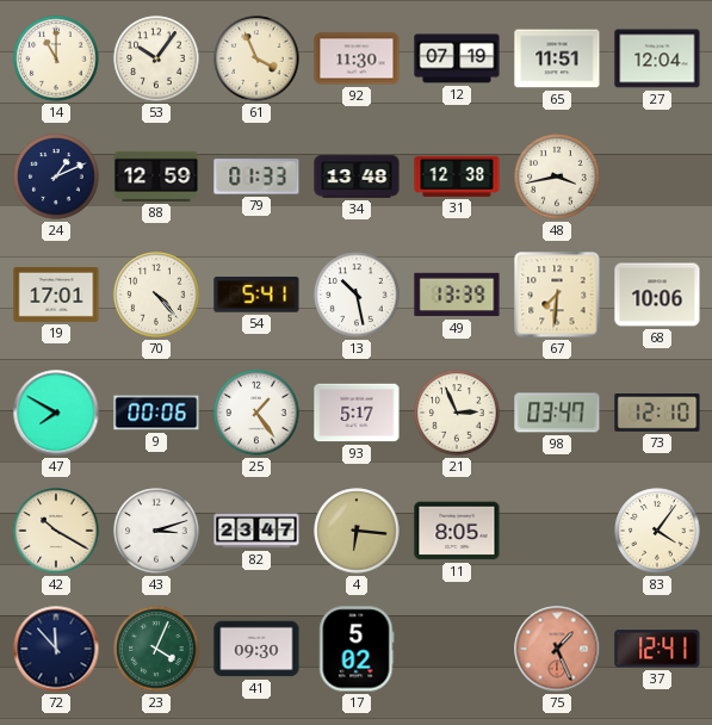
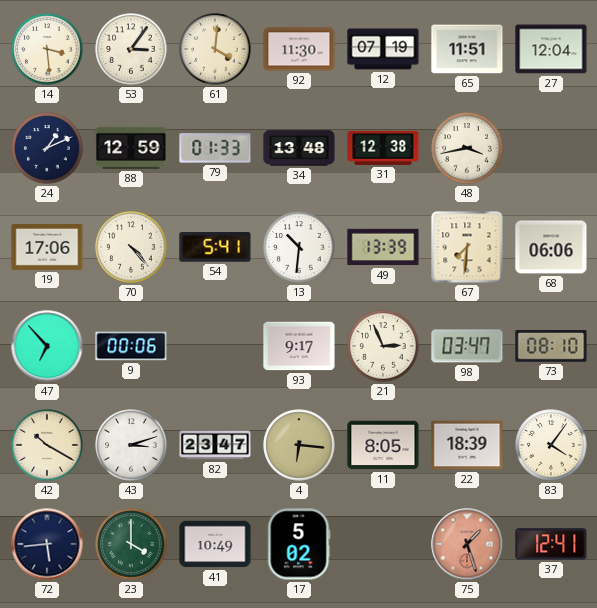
14: 11:00 -> 3:29
53: 10:06 -> 3:06
61: 3:56 -> 4:01
19: 17:01 -> 17:06
13: 10:28 -> 10:31
68: 10:06 -> 06:06
47: 7:50 -> 6:53
25: 1:24 -> none
93: 5:17 -> 9:17
73: 12:10 -> 08:10
22: none -> 18:39
72: 11:53 -> 5:44
23: 4:04 -> 4:00
41: 09:30 -> 10:49
75: 1:26 -> 1:27
